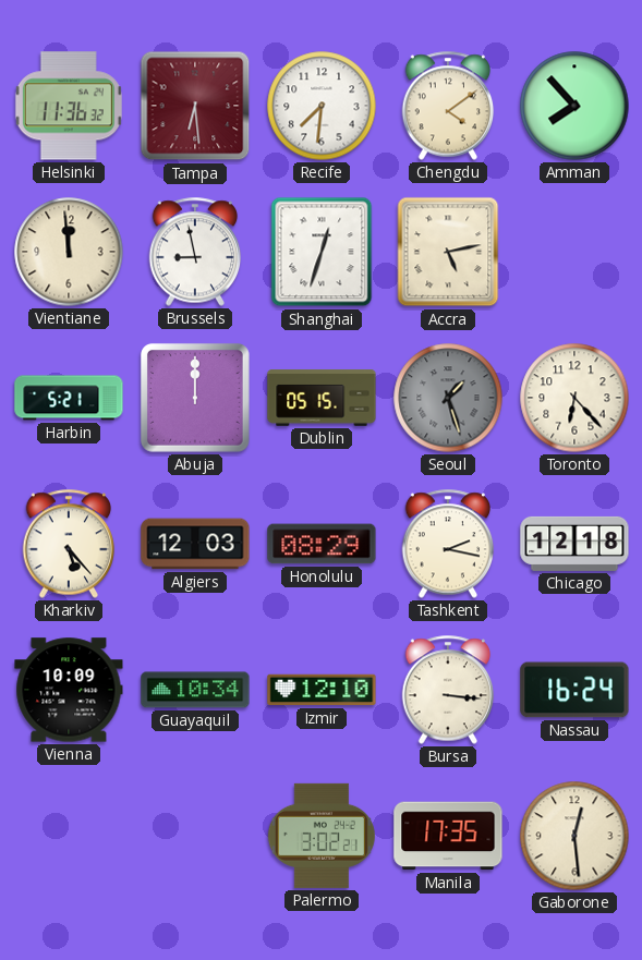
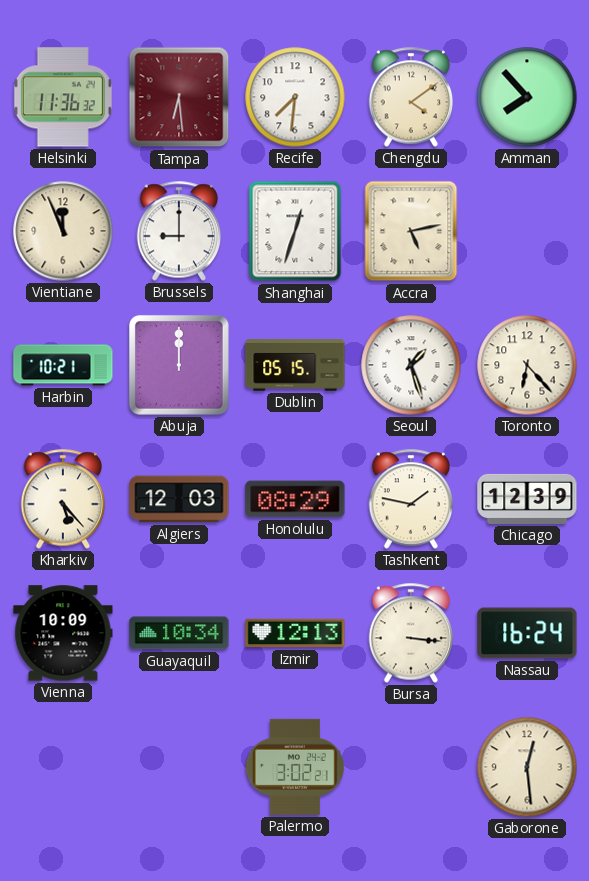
Vientiane: 11:59 -> 11:56
Brussels: 8:58 -> 9:00
Harbin: 5:21 -> 10:21
Seoul dial: grey -> white
Tashkent: 2:17 -> 1:47
Chicago: 12:18 -> 12:39
Izmir: 12:10 -> 12:13
Manila: 17:35 -> none
